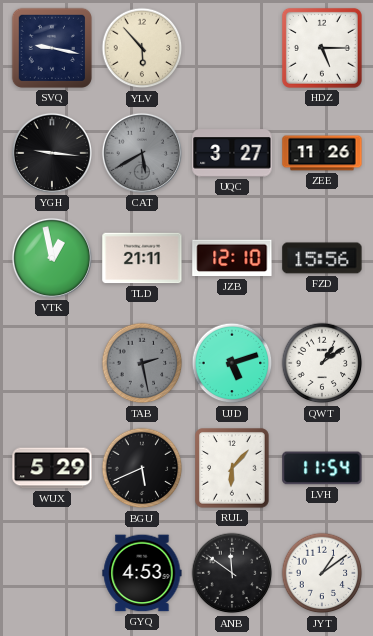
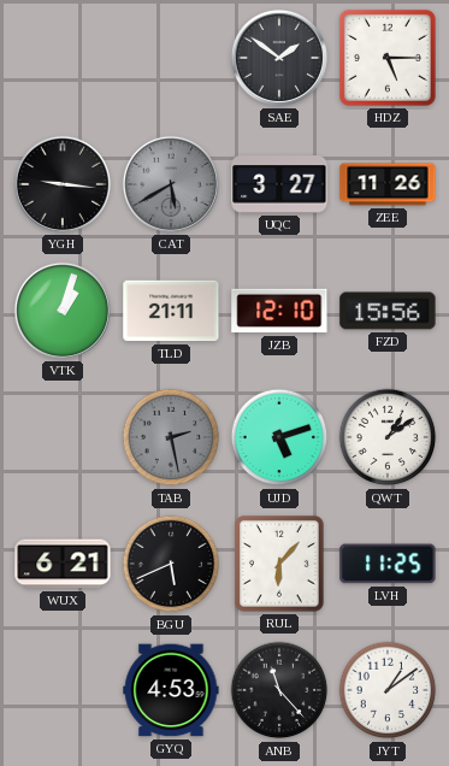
SVQ: 9:17 -> none
YLV: 5:53 -> none
SAE: none -> 1:51
VTK: 12:58 -> 1:03
WUX: 5:29 -> 6:21
LVH: 11:54 -> 11:25
ANB: 11:51 -> 11:23
